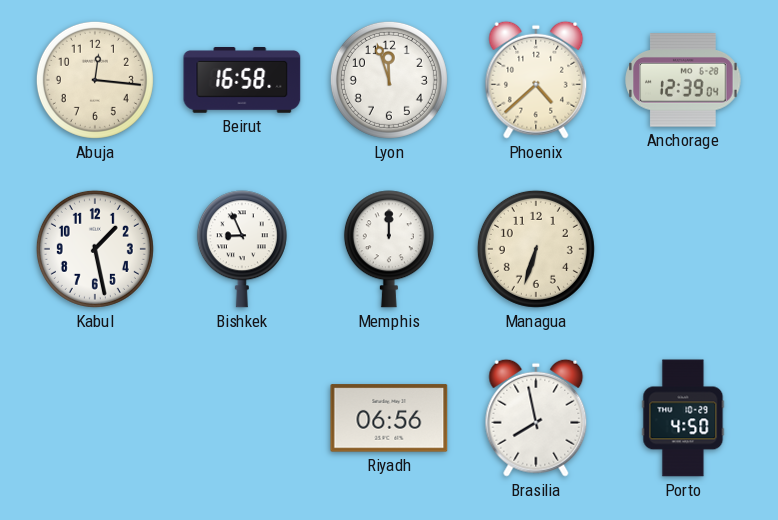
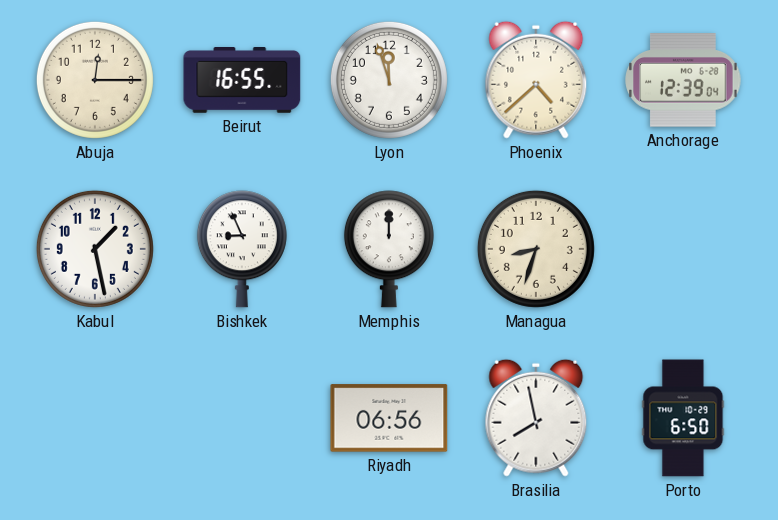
Abuja: 12:16 -> 12:15
Beirut: 16:58 -> 16:55
Managua: 6:33 -> 8:33
Porto: 4:50 -> 6:50
